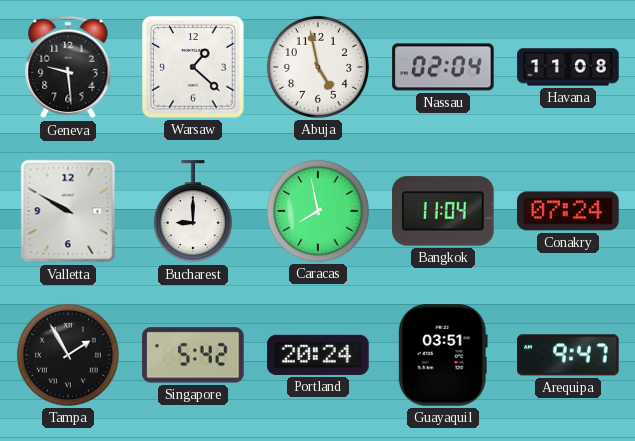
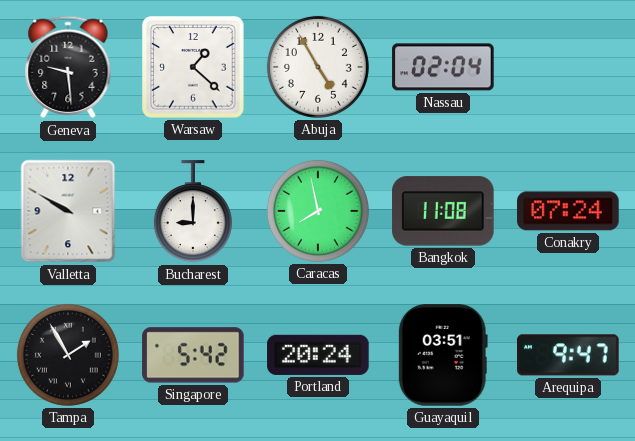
Abuja: 4:58 -> 4:55
Havana: 11:08 -> none
Bangkok: 11:04 -> 11:08
